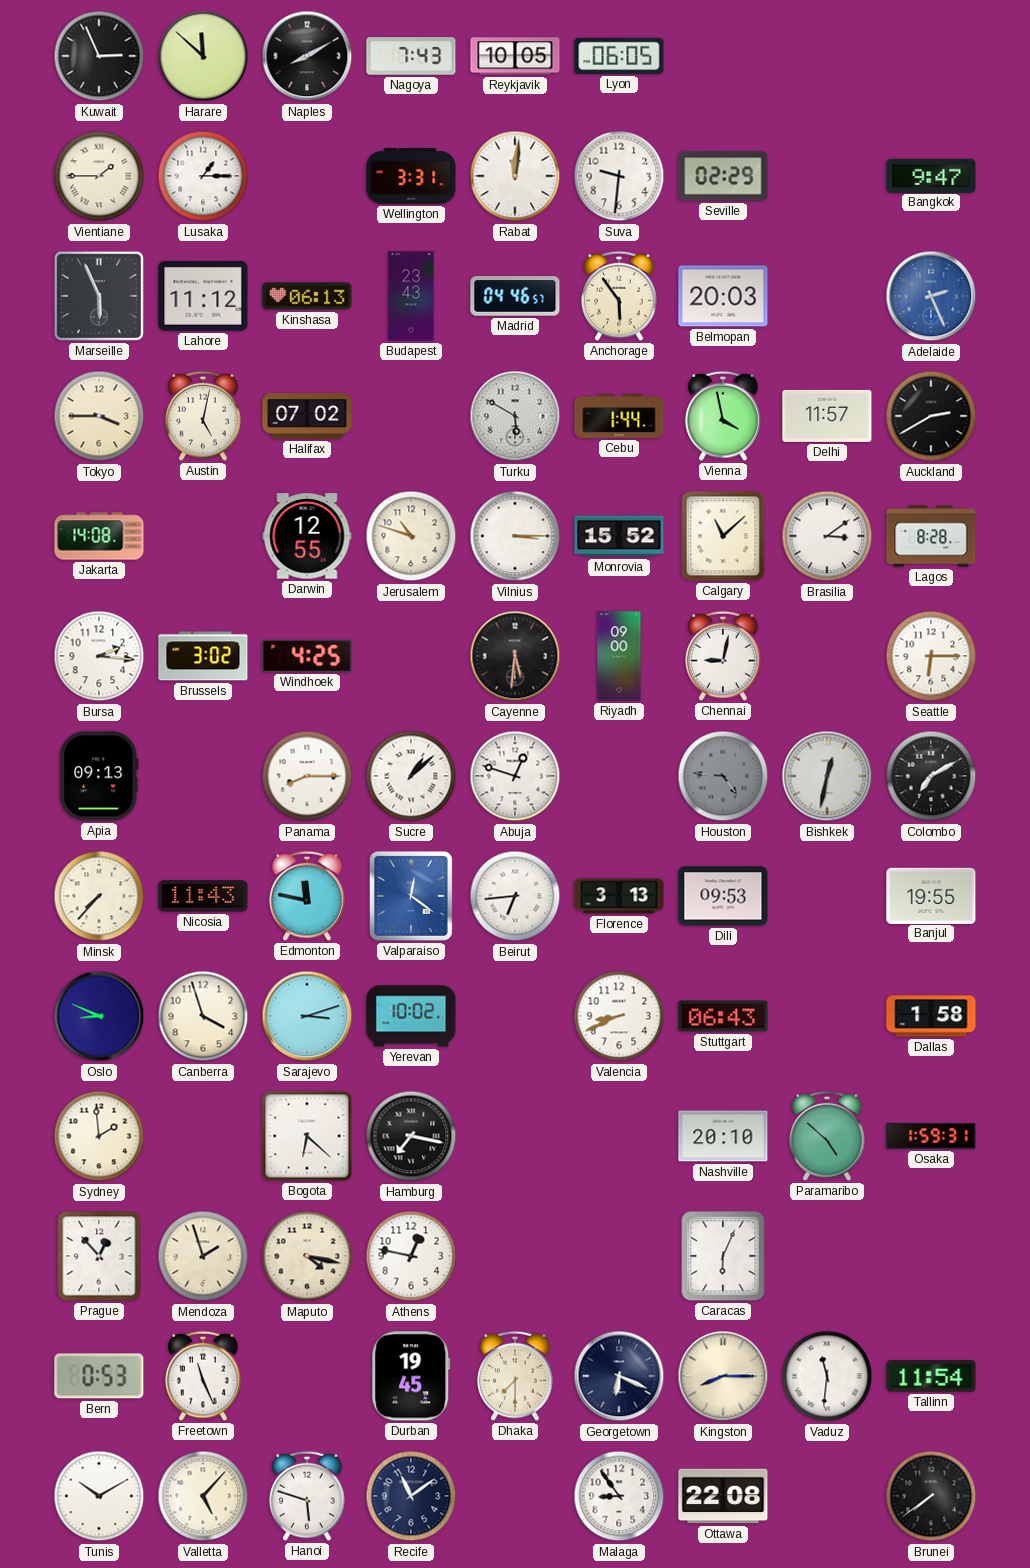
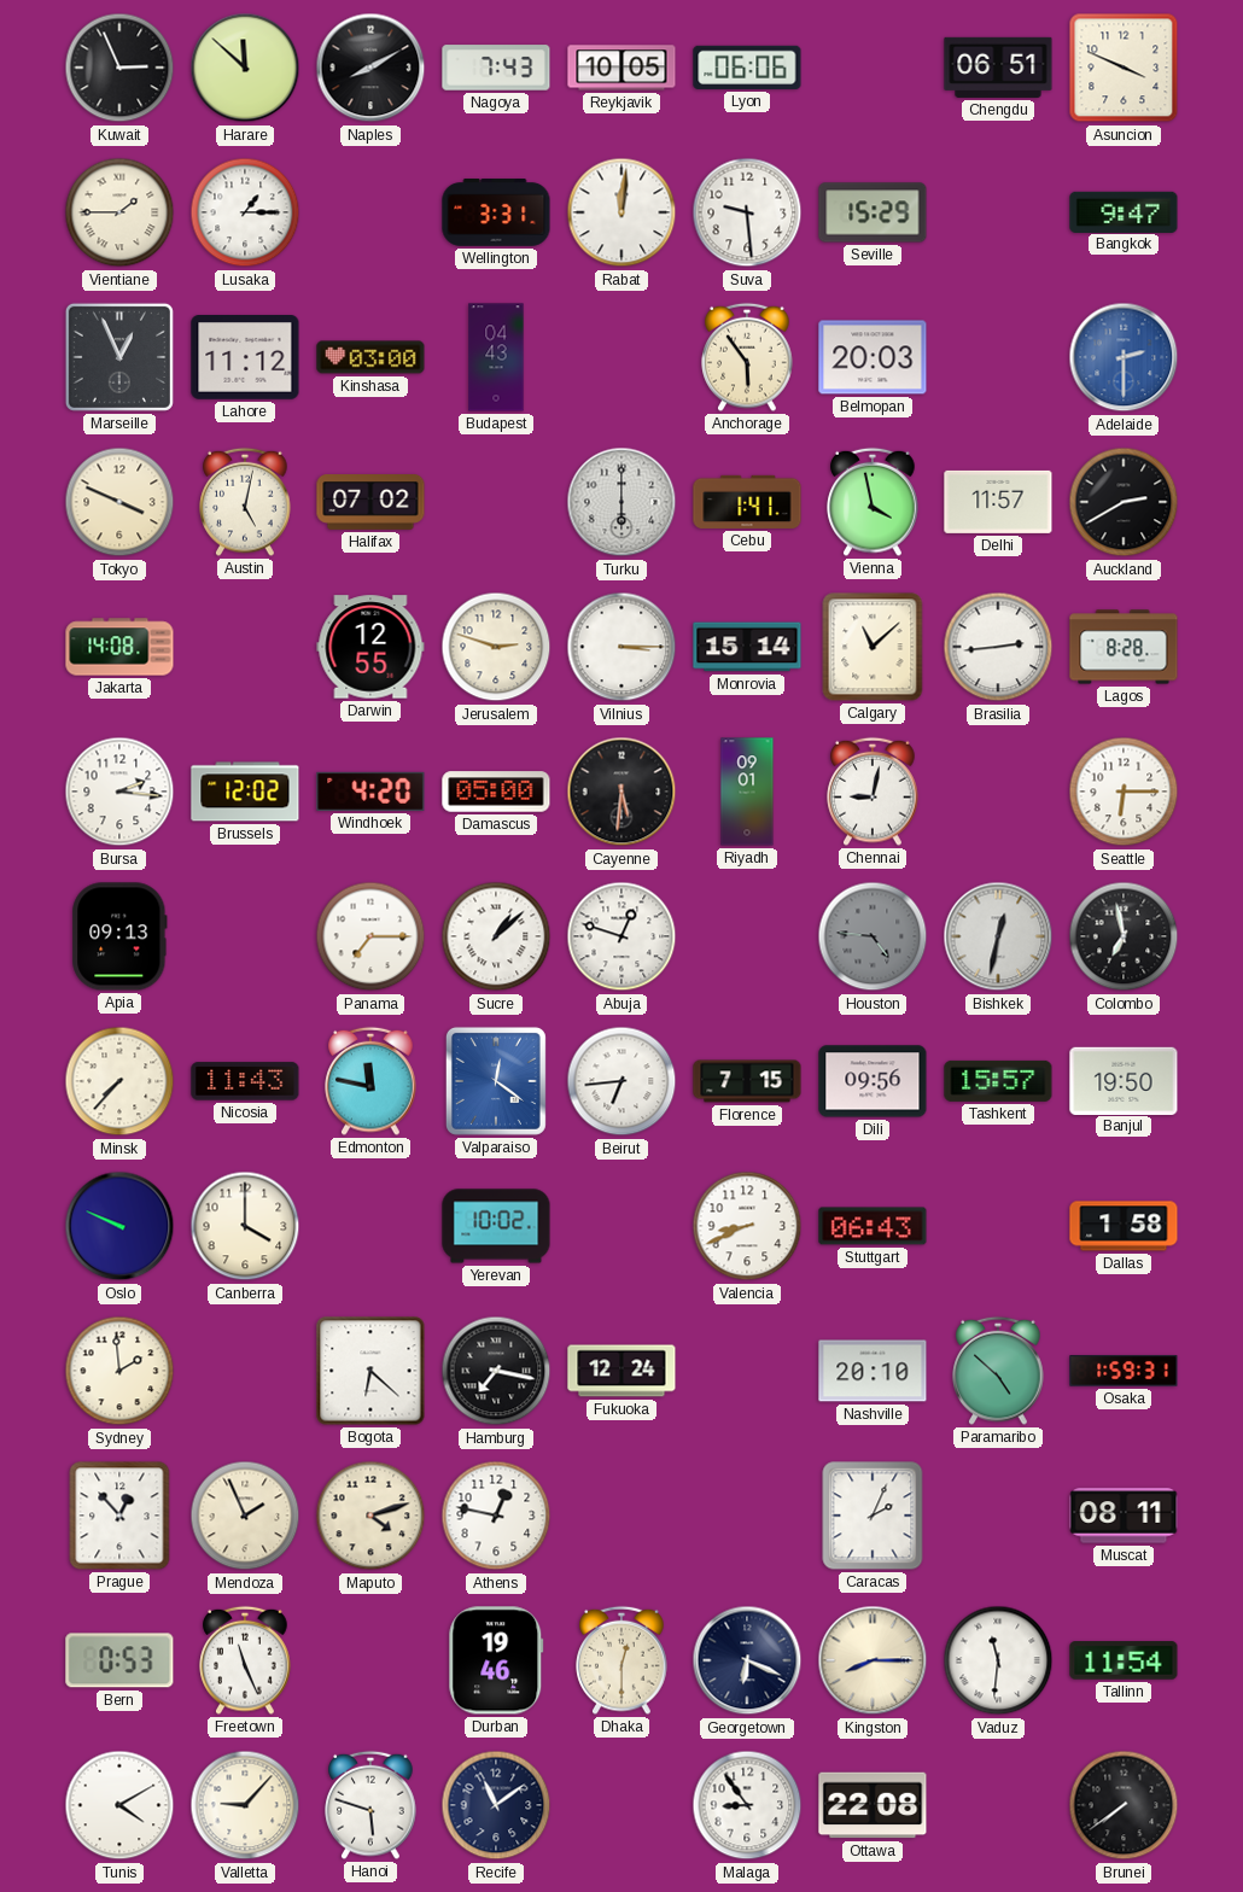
Lyon: 06:05 -> 06:06
Chengdu: none -> 06:51
Asuncion: none -> 3:49
Suva: 9:31 -> 9:29
Seville: 02:29 -> 15:29
Marseille: 5:56 -> 12:56
Kinshasa: 06:13 -> 03:00
Budapest: 23:43 -> 04:43
Madrid: 04:46 -> none
Adelaide: 2:26 -> 2:30
Tokyo: 3:45 -> 3:49
Turku: 5:50 -> 6:00
Cebu: 1:44 -> 1:41
Jerusalem: 10:48 -> 2:48
Monrovia: 15:52 -> 15:14
Brasilia: 3:09 -> 2:44
Brussels: 3:02 -> 12:02
Windhoek: 4:25 -> 4:20
Damascus: none -> 05:00
Riyadh: 09:00 -> 09:01
Panama: 8:15 -> 7:15
Colombo: 7:10 -> 6:58
Florence: 3:13 -> 7:15
Dili: 09:53 -> 09:56
Tashkent: none -> 15:57
Banjul: 19:55 -> 19:50
Oslo: 8:49 -> 9:49
Canberra: 3:57 -> 4:00
Sarajevo: 3:12 -> none
Fukuoka: none -> 12:24
Mendoza: 1:57 -> 1:56
Maputo: 4:17 -> 4:12
Caracas: 6:04 -> 2:04
Muscat: none -> 08:11
Durban: 19:45 -> 19:46
Dhaka: 7:30 -> 12:30
Tunis: 10:10 -> 4:10
Valletta: 5:07 -> 9:07
